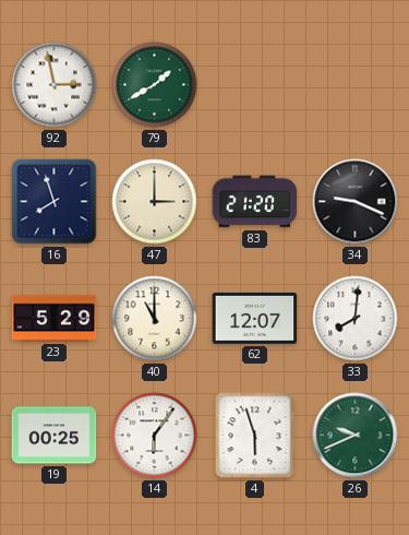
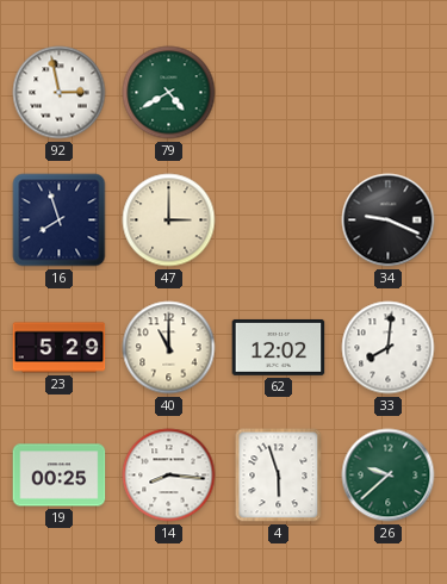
79: 1:40 -> 4:40
83: 21:20 -> none
62: 12:07 -> 12:02
14: 6:06 -> 8:16
26: 9:41 -> 9:38
